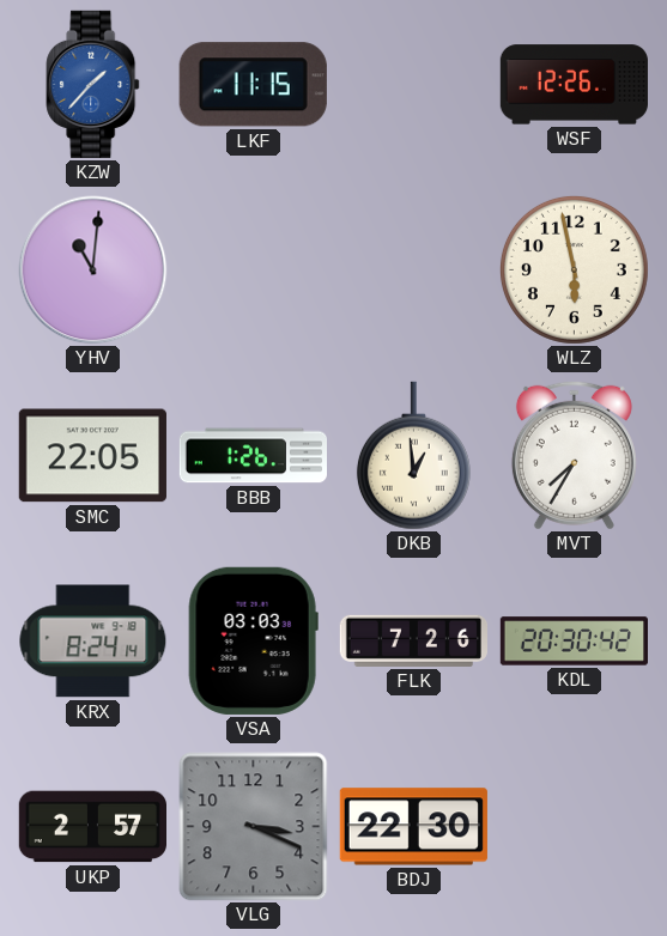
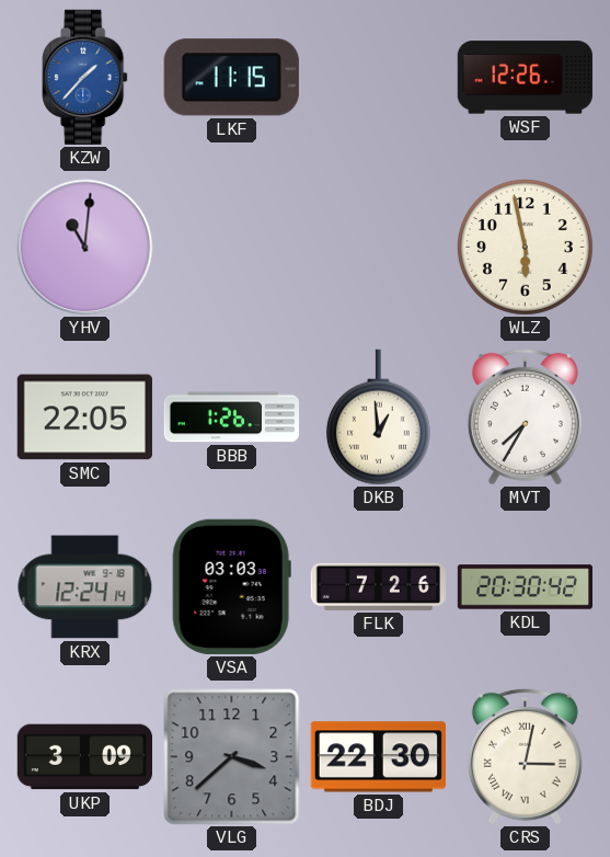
KRX: 8:24 -> 12:24
UKP: 2:57 -> 3:09
VLG: 3:19 -> 3:38
CRS: none -> 3:02
